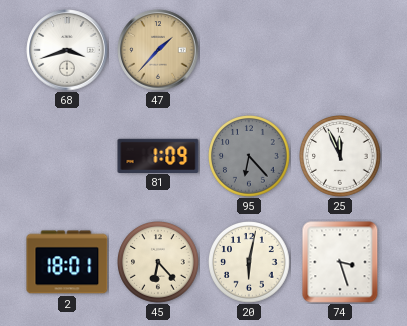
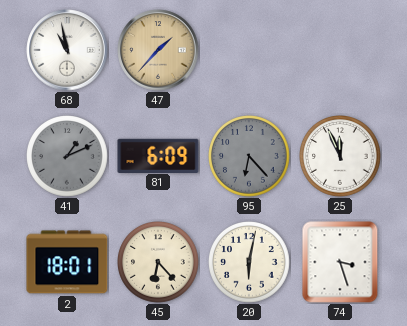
68: 3:42 -> 10:58
41: none -> 1:11
81: 1:09 -> 6:09
